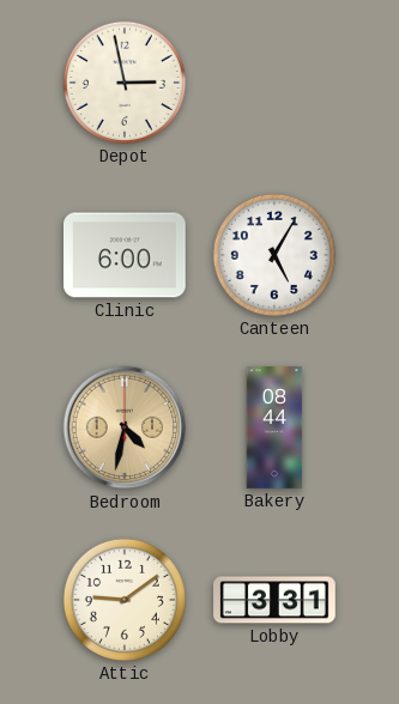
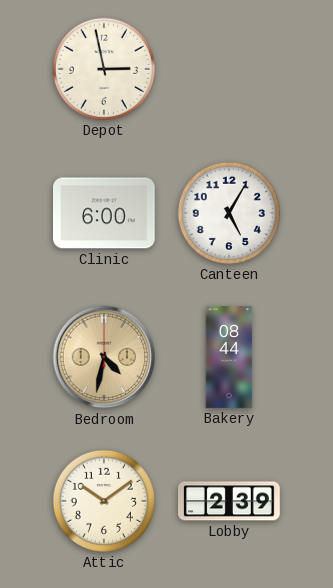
Attic: 9:09 -> 10:09
Lobby: 3:31 -> 2:39
